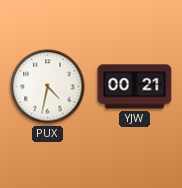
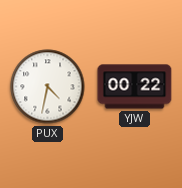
YJW: 00:21 -> 00:22
